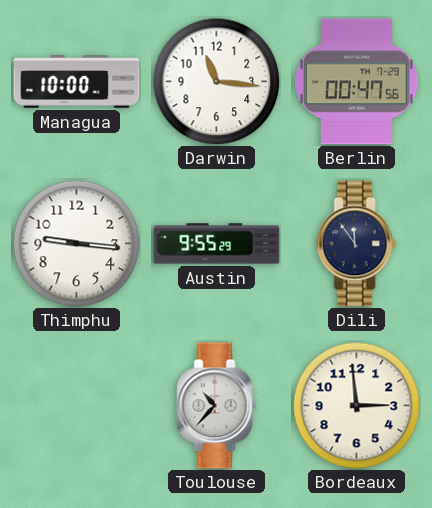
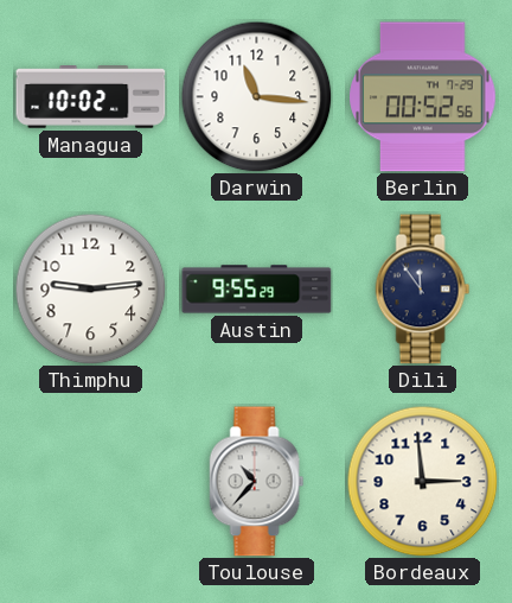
Managua: 10:00 -> 10:02
Berlin: 00:47 -> 00:52
Thimphu: 9:16 -> 9:14
